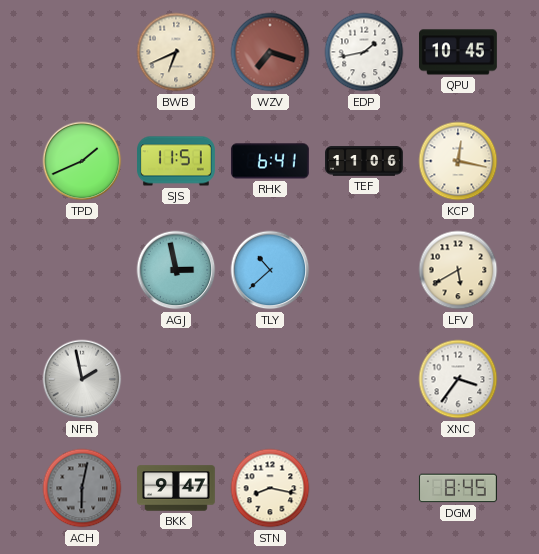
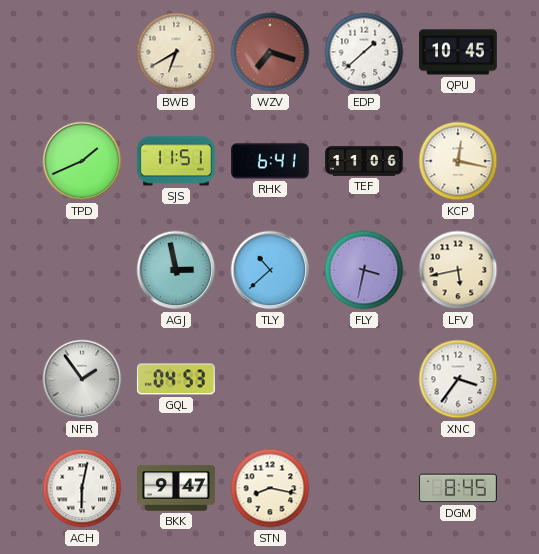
BWB: 6:41 -> 6:40
EDP: 1:43 -> 1:38
FLY: none -> 3:32
LFV: 5:40 -> 5:43
NFR: 1:58 -> 1:54
GQL: none -> 04:53
ACH dial: grey -> white
